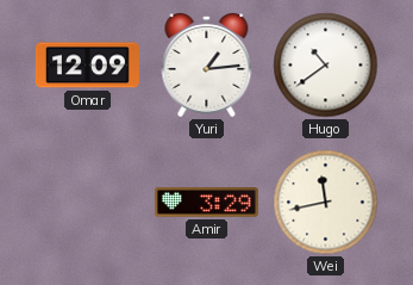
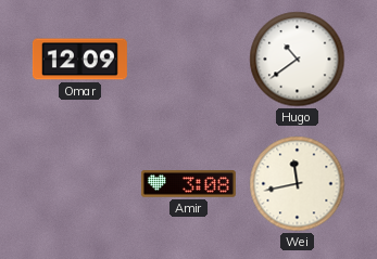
Yuri: 1:14 -> none
Amir: 3:29 -> 3:08
